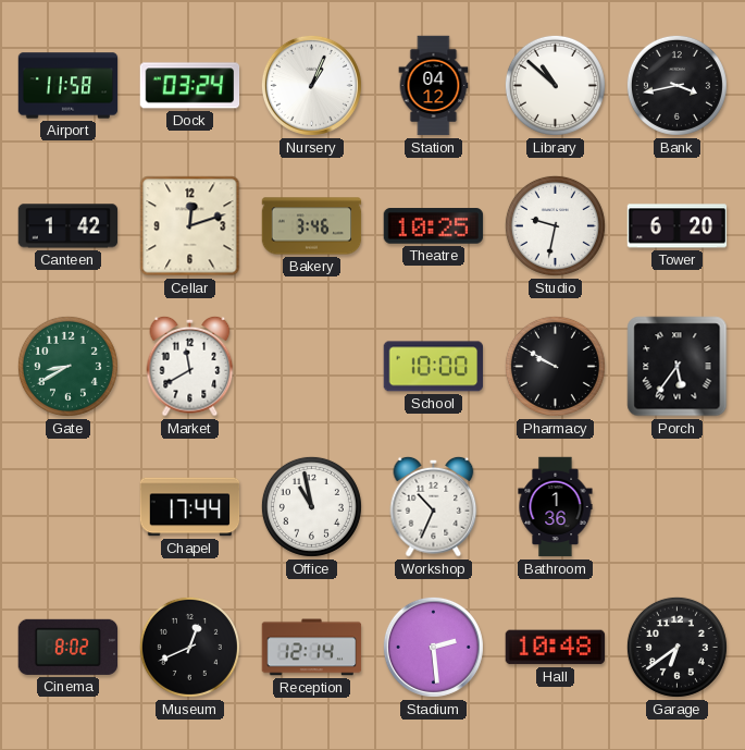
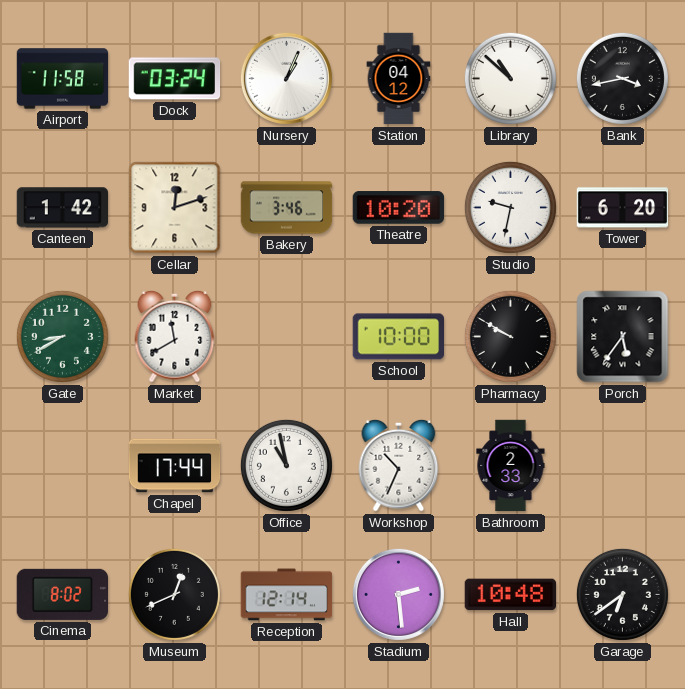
Theatre: 10:25 -> 10:20
Bathroom: 1:36 -> 2:33
